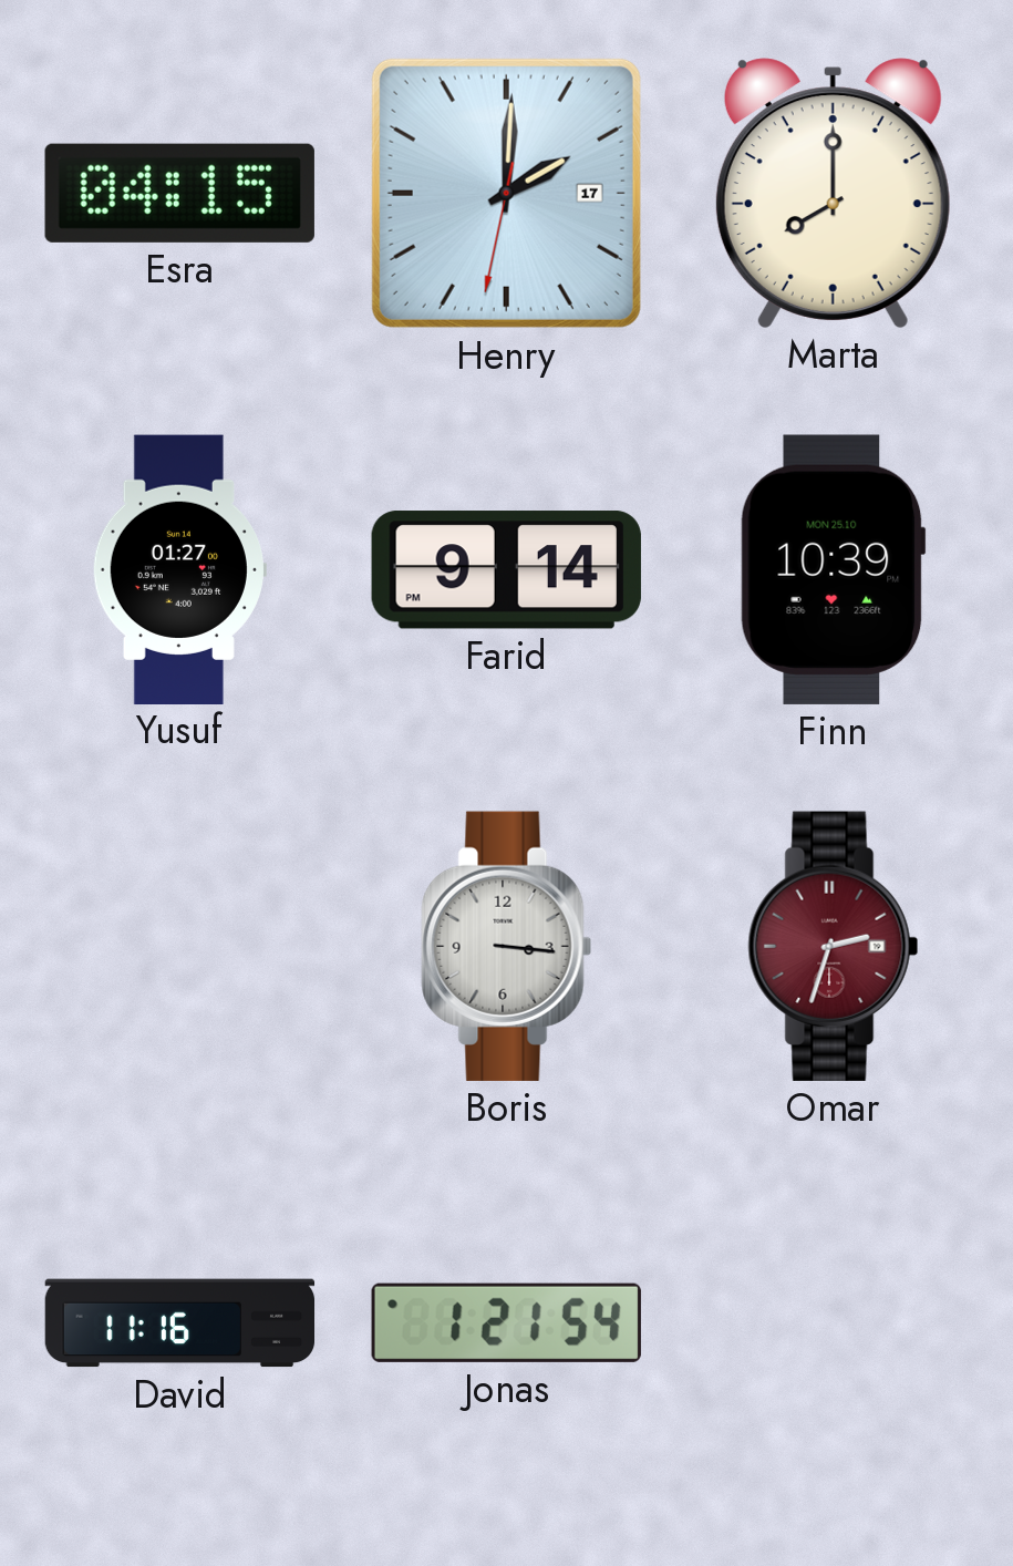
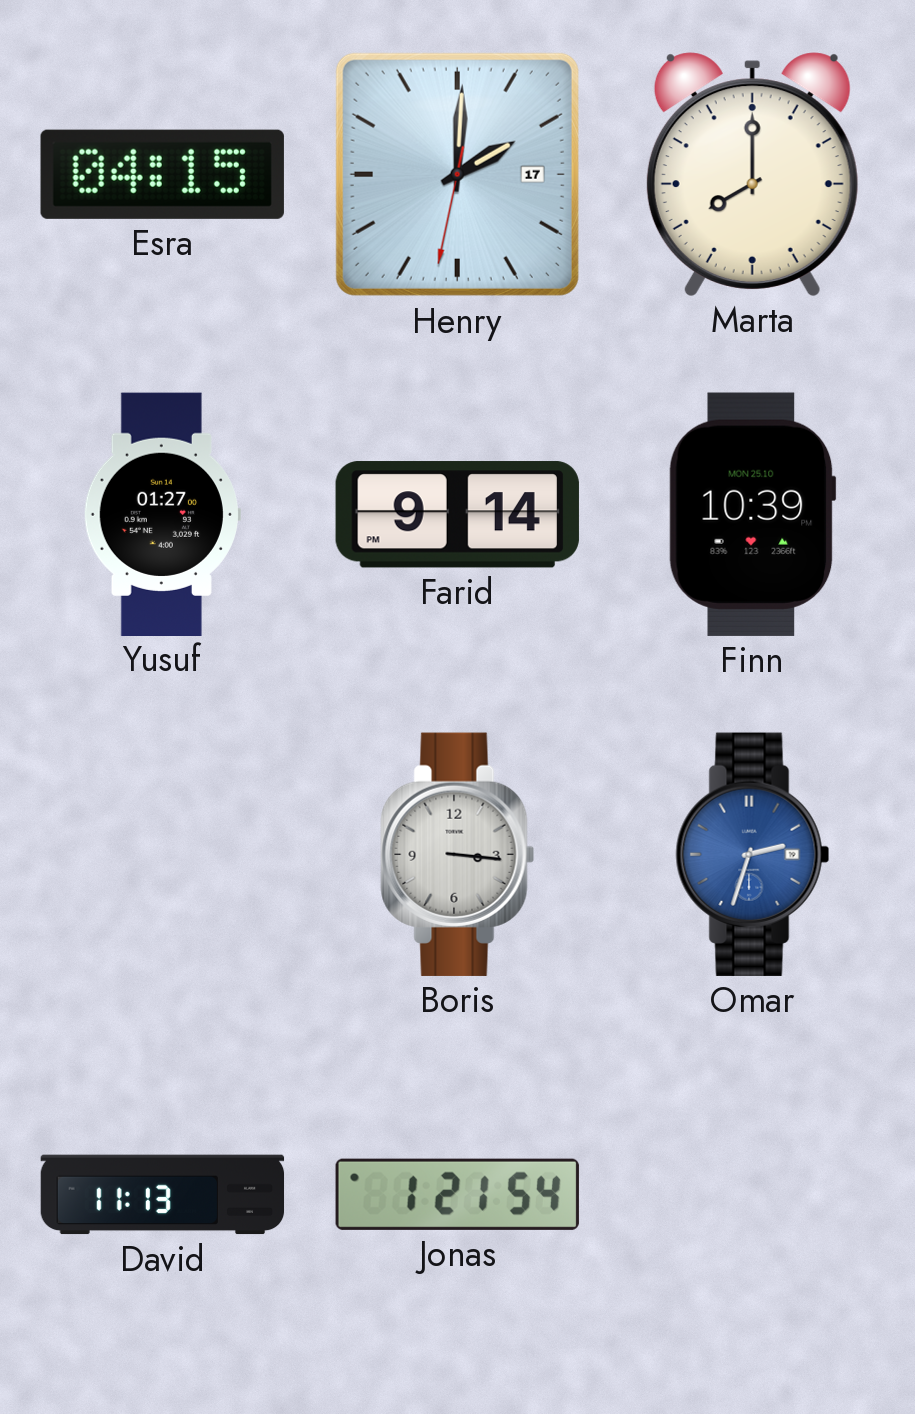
Omar dial: burgundy -> blue
David: 11:16 -> 11:13
